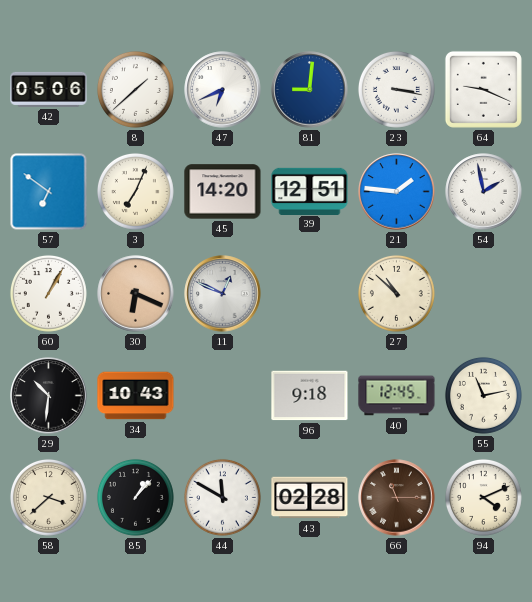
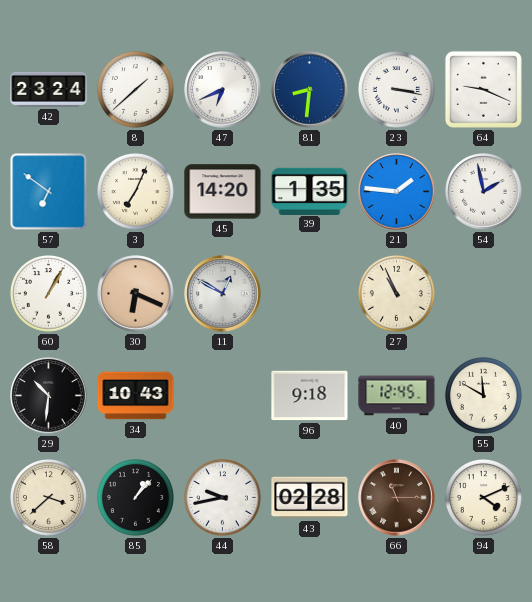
42: 05:06 -> 23:24
81: 9:01 -> 8:31
39: 12:51 -> 1:35
11: 12:49 -> 12:50
27: 10:52 -> 10:56
55: 11:13 -> 11:50
44: 11:50 -> 9:43
